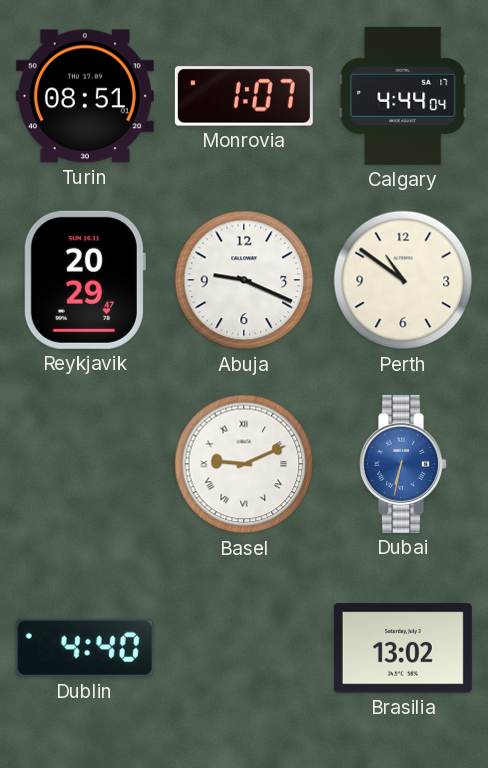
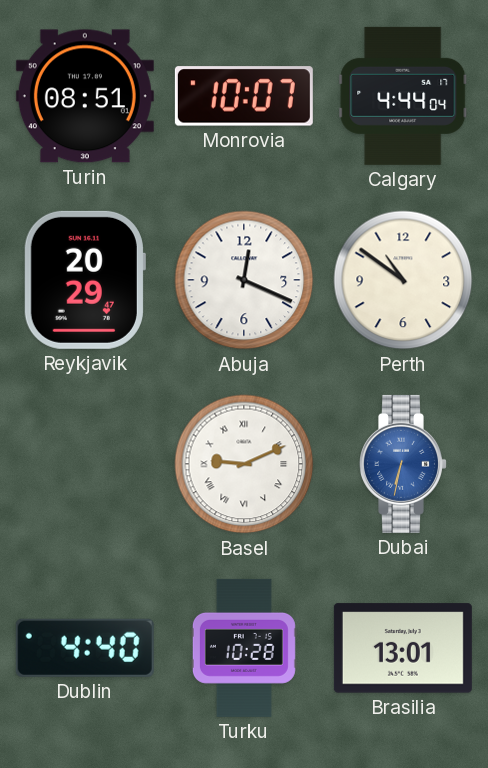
Monrovia: 1:07 -> 10:07
Abuja: 9:19 -> 12:19
Turku: none -> 10:28
Brasilia: 13:02 -> 13:01
